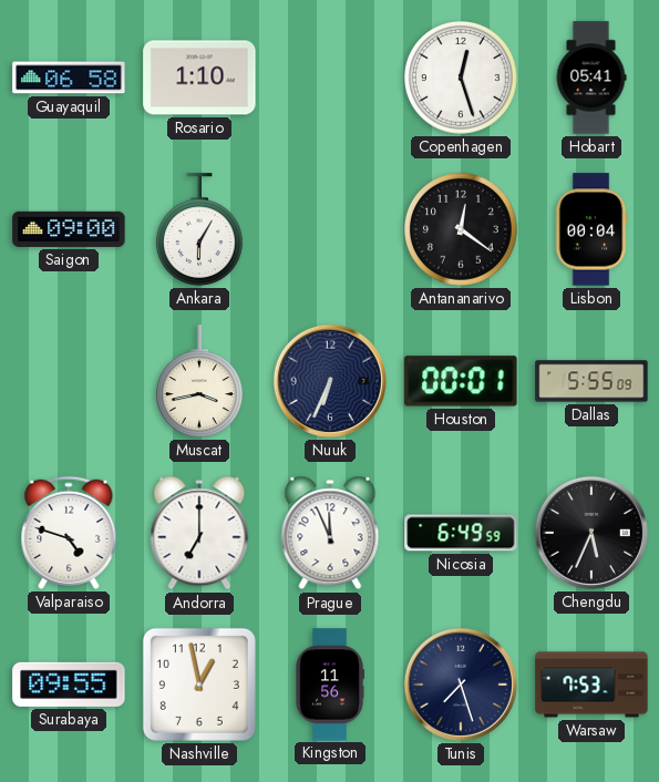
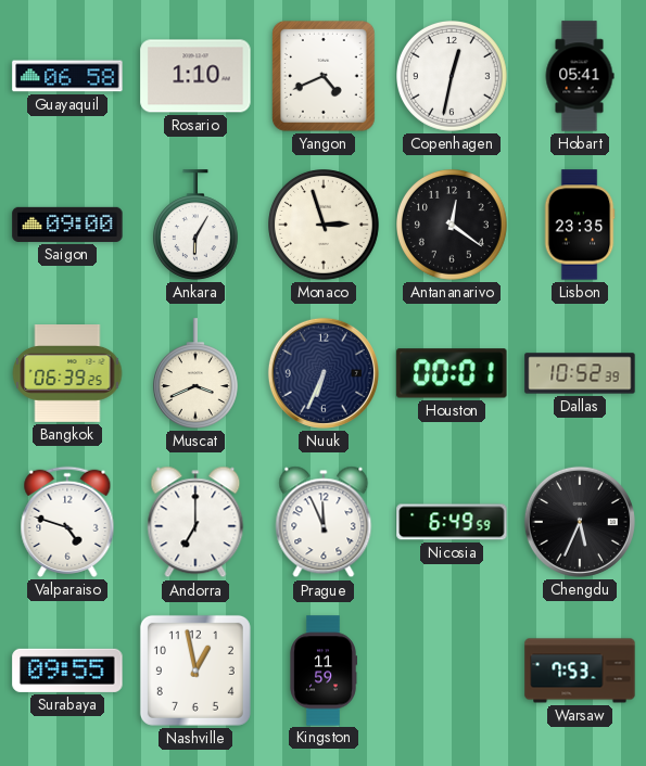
Yangon: none -> 4:41
Copenhagen: 12:27 -> 12:32
Monaco: none -> 2:57
Lisbon: 00:04 -> 23:35
Bangkok: none -> 06:39
Muscat: 3:43 -> 3:41
Dallas: 5:55 -> 10:52
Kingston: 11:56 -> 11:59
Tunis: 7:27 -> none
